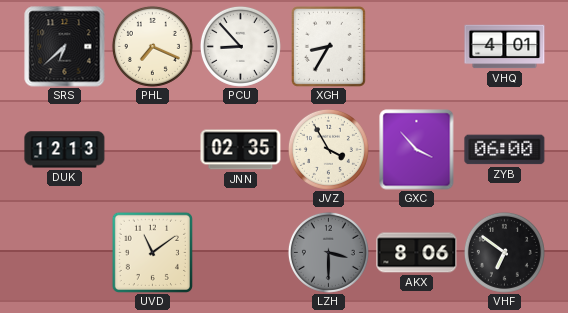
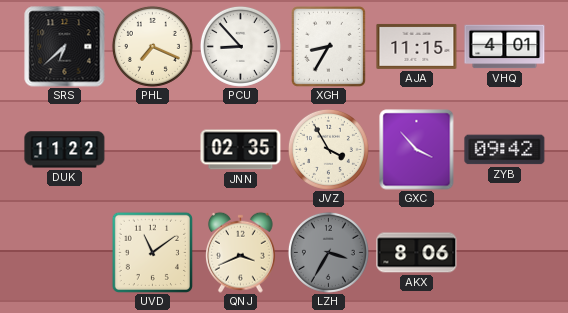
AJA: none -> 11:15
DUK: 12:13 -> 11:22
ZYB: 06:00 -> 09:42
QNJ: none -> 3:41
LZH: 3:30 -> 3:35
VHF: 6:51 -> none
